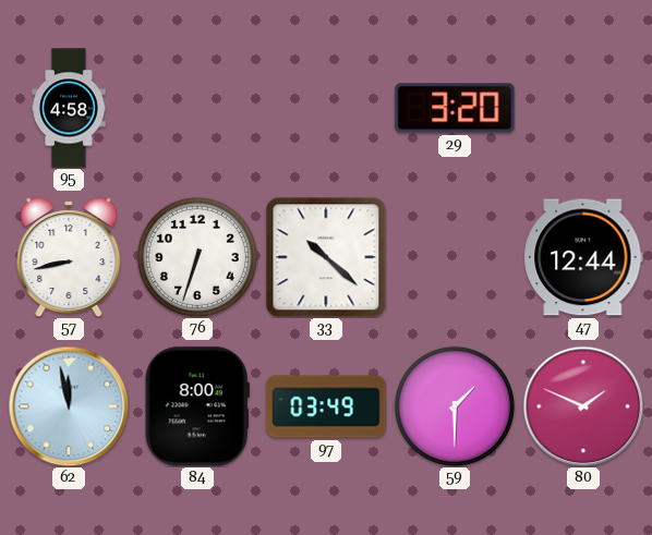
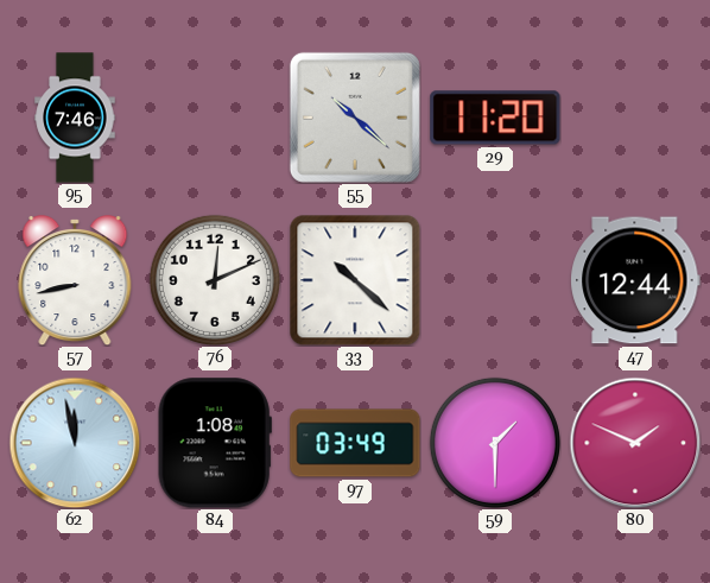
95: 4:58 -> 7:46
55: none -> 10:22
29: 3:20 -> 11:20
76: 6:33 -> 12:11
84: 8:00 -> 1:08
